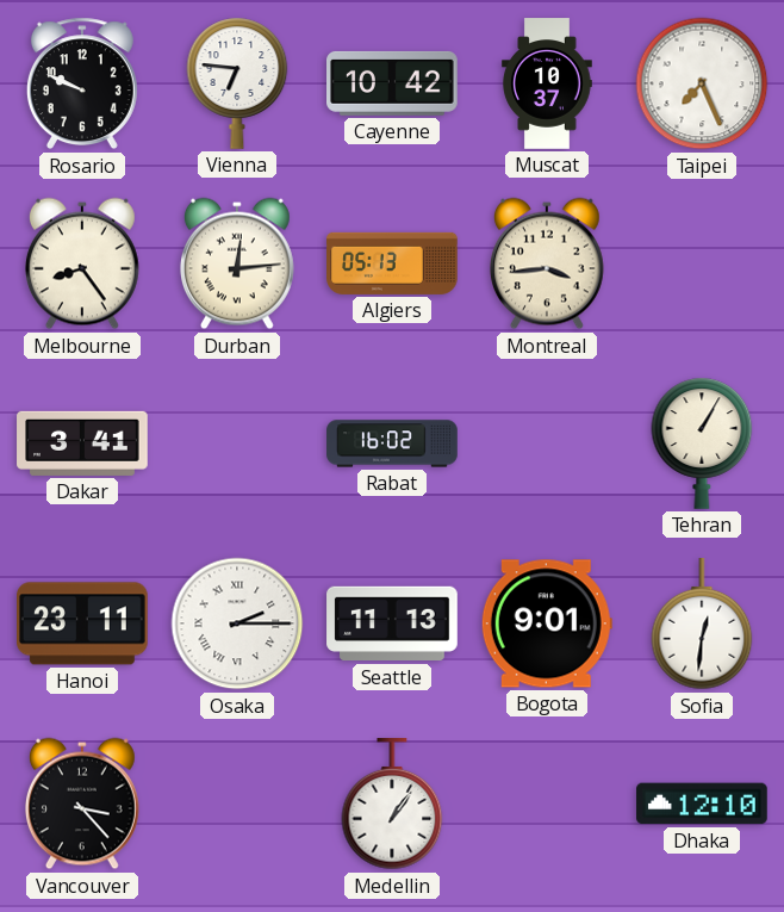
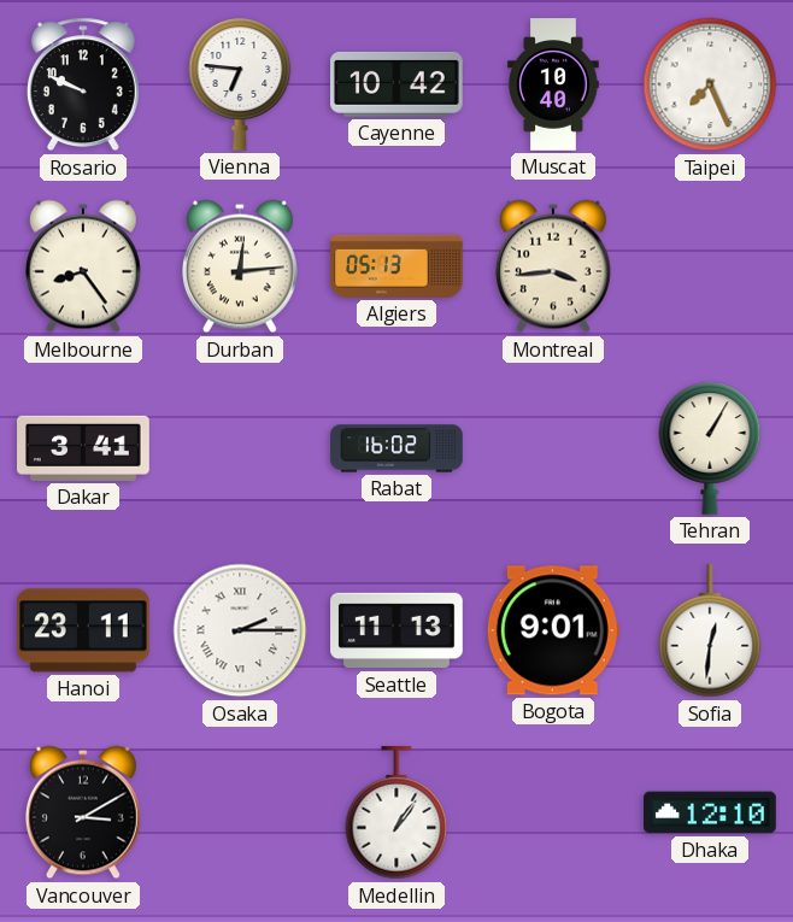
Muscat: 10:37 -> 10:40
Vancouver: 3:23 -> 3:10
